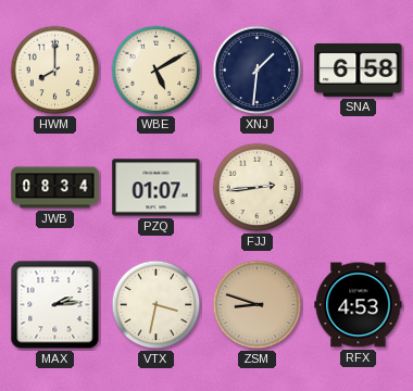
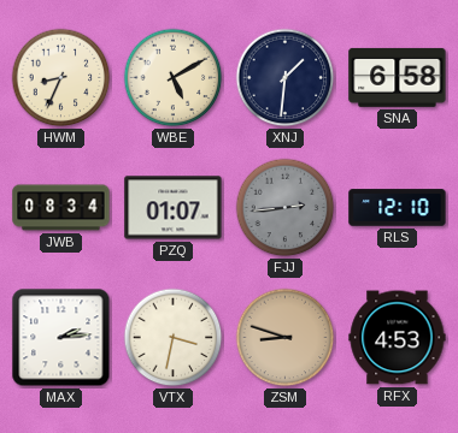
HWM: 8:00 -> 8:34
FJJ dial: cream -> grey
RLS: none -> 12:10
